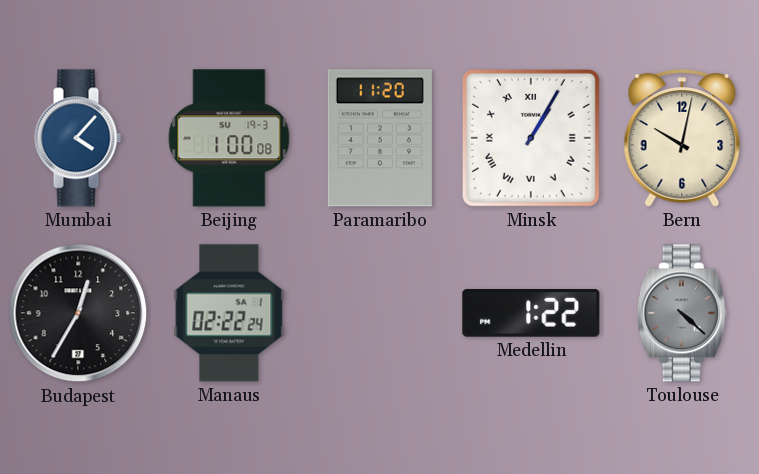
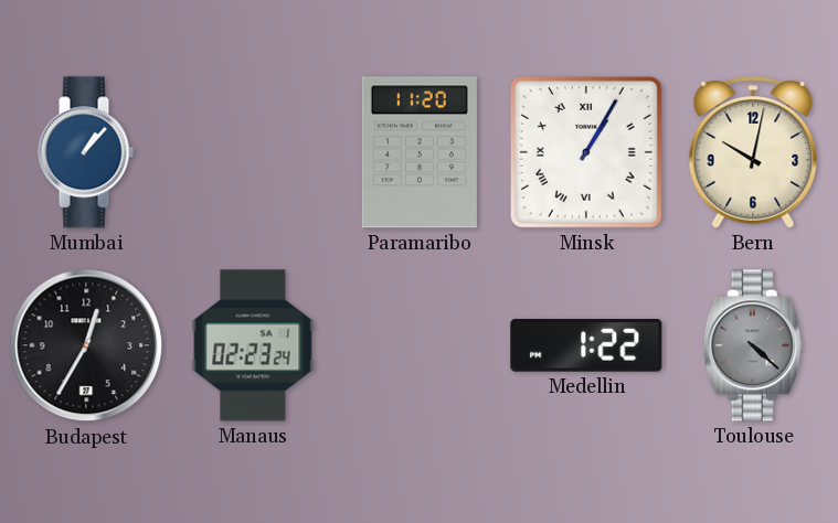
Mumbai: 4:07 -> 1:07
Beijing: 1:00 -> none
Manaus: 02:22 -> 02:23
